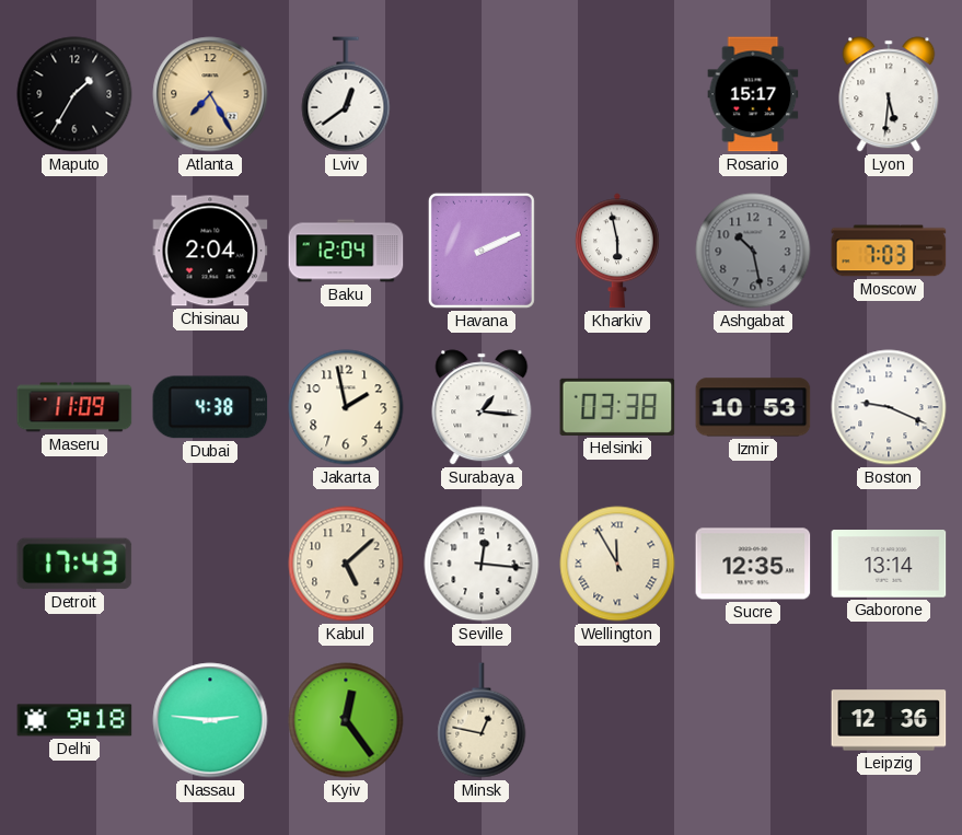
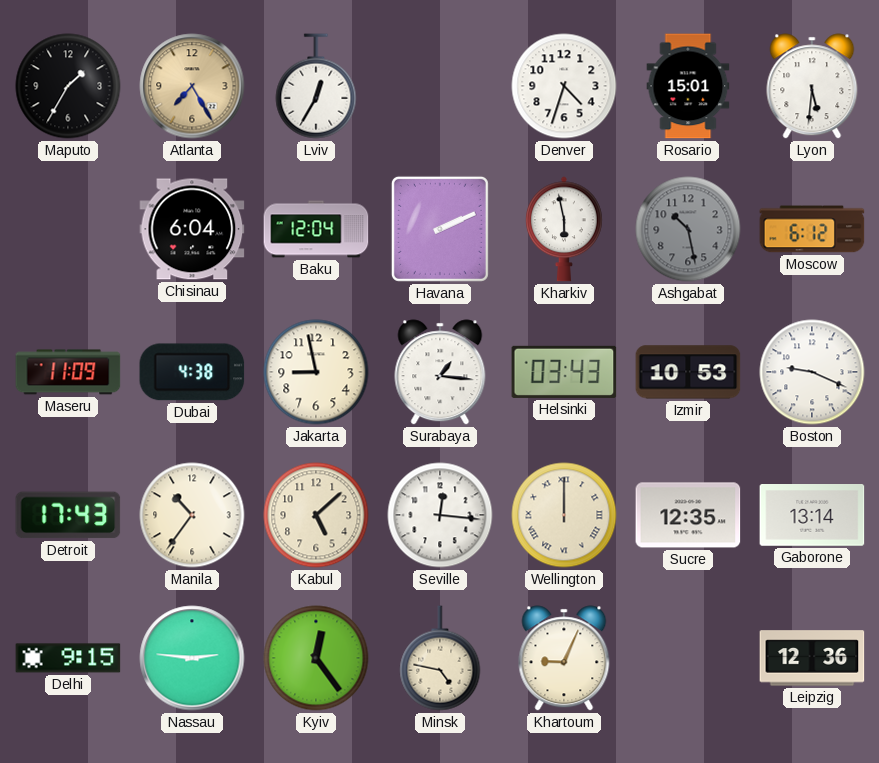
Lviv: 12:39 -> 12:35
Denver: none -> 4:33
Rosario: 15:17 -> 15:01
Chisinau: 2:04 -> 6:04
Moscow: 7:03 -> 6:12
Jakarta: 1:58 -> 8:58
Helsinki: 03:38 -> 03:43
Manila: none -> 10:36
Wellington: 11:55 -> 12:00
Delhi: 9:18 -> 9:15
Minsk: 12:47 -> 4:47
Khartoum: none -> 9:04
